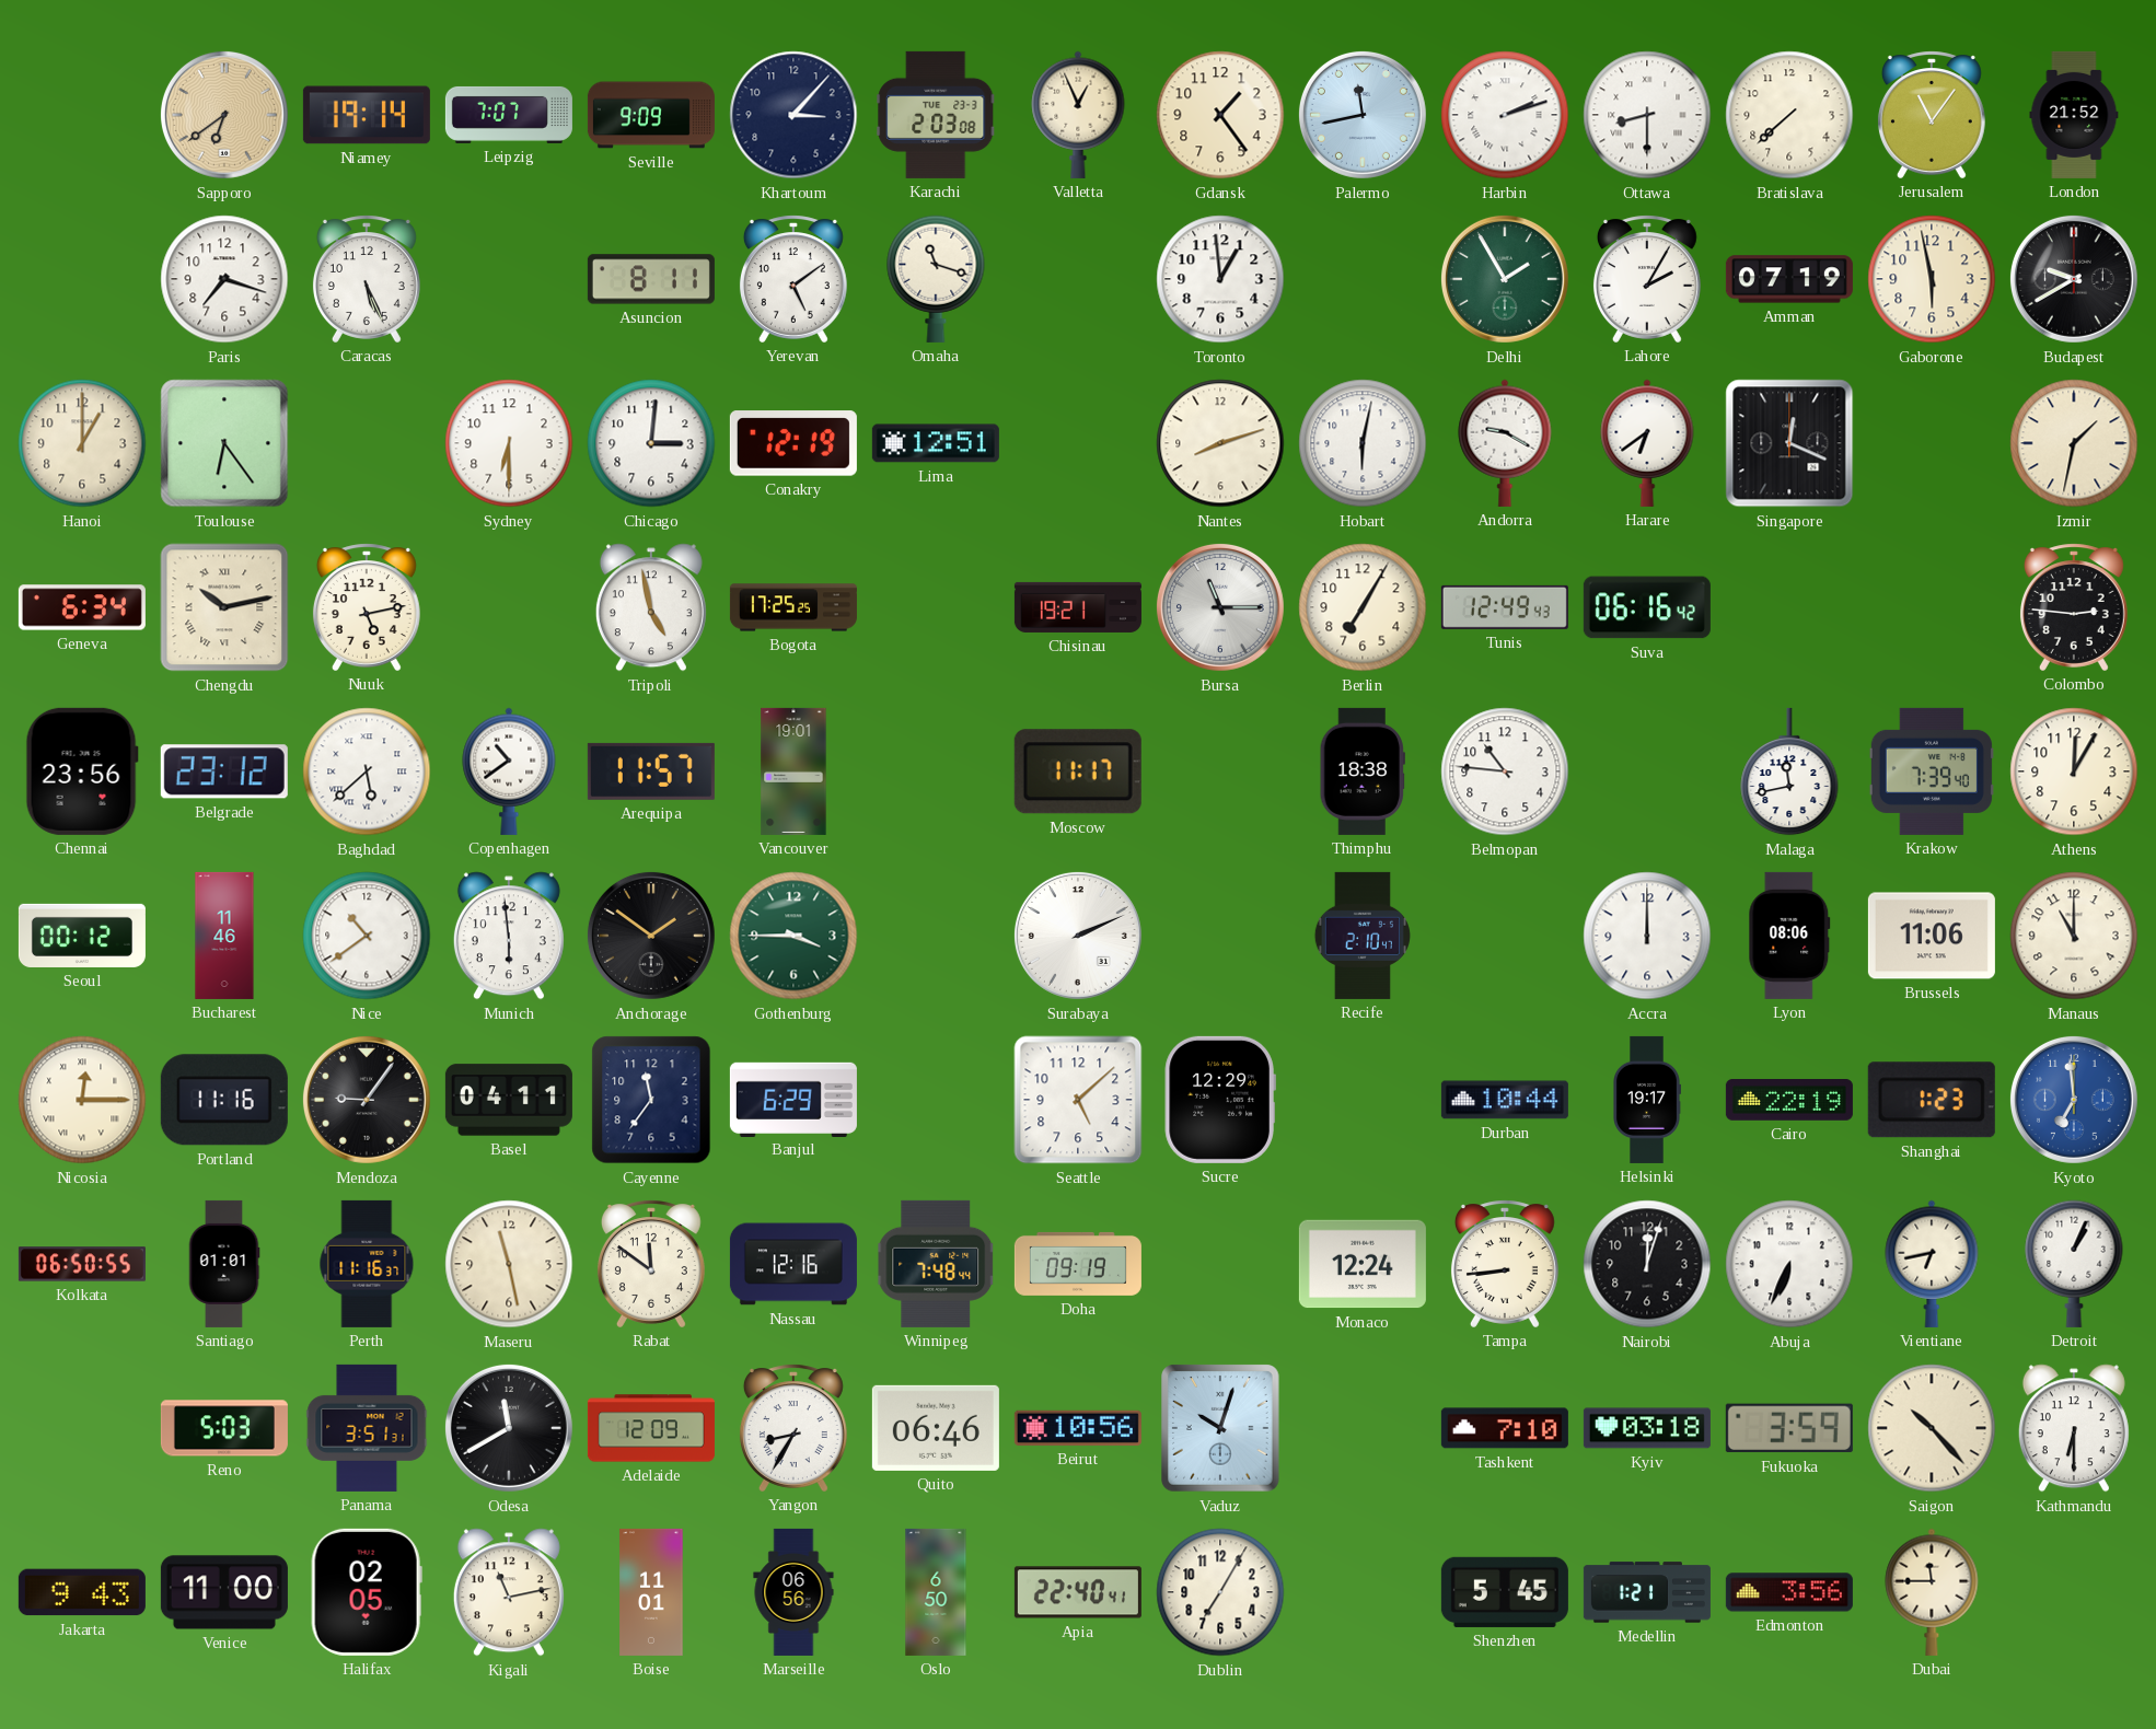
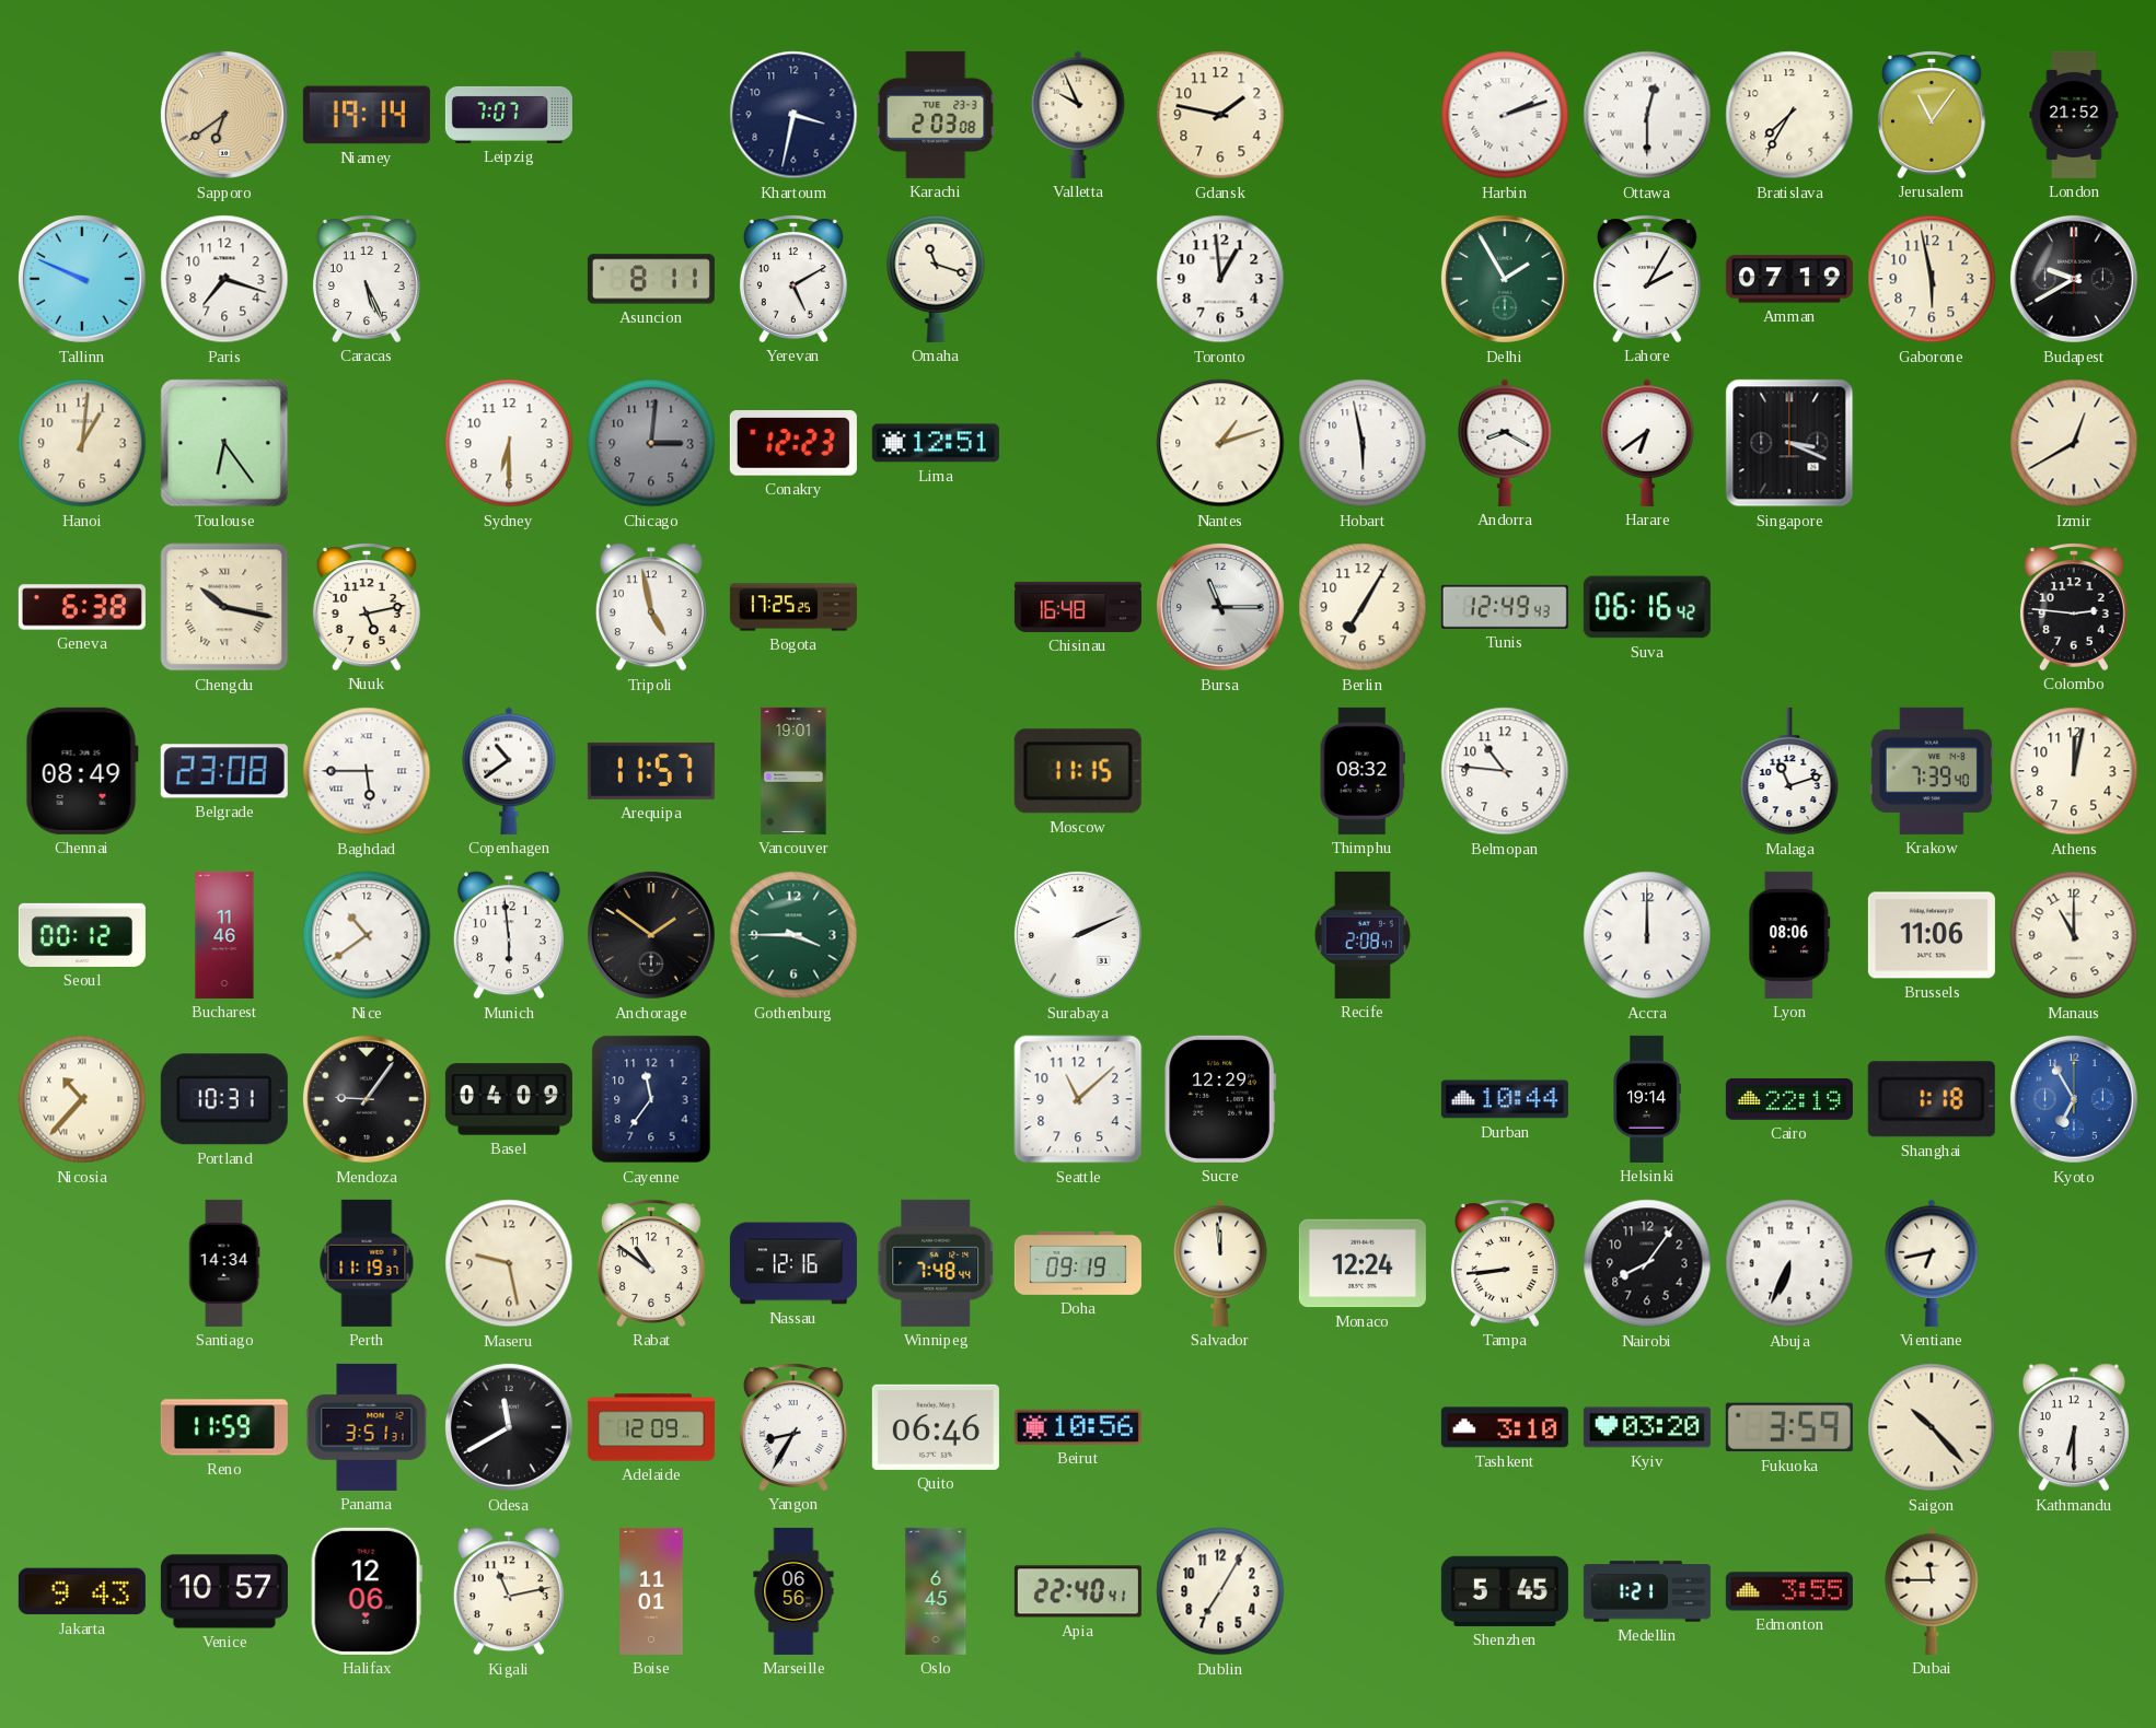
Seville: 9:09 -> none
Khartoum: 3:07 -> 3:32
Valletta: 12:56 -> 9:56
Gdansk: 1:24 -> 1:47
Palermo: 11:43 -> none
Ottawa: 8:30 -> 12:30
Bratislava: 7:38 -> 7:35
Tallinn: none -> 9:49
Yerevan: 5:09 -> 5:10
Hanoi: 1:00 -> 1:01
Chicago dial: white -> grey
Conakry: 12:19 -> 12:23
Nantes: 8:12 -> 1:12
Hobart: 6:02 -> 5:58
Andorra: 9:20 -> 8:20
Singapore: 12:19 -> 3:19
Izmir: 1:32 -> 12:40
Geneva: 6:34 -> 6:38
Chengdu: 10:13 -> 10:17
Chisinau: 19:21 -> 16:48
Chennai: 23:56 -> 08:49
Belgrade: 23:12 -> 23:08
Baghdad: 5:38 -> 5:45
Moscow: 11:17 -> 11:15
Thimphu: 18:38 -> 08:32
Malaga: 11:43 -> 11:12
Athens: 12:05 -> 12:02
Recife: 2:10 -> 2:08
Nicosia: 12:15 -> 10:37
Portland: 11:16 -> 10:31
Basel: 04:11 -> 04:09
Banjul: 6:29 -> none
Seattle: 5:08 -> 11:08
Helsinki: 19:17 -> 19:14
Shanghai: 1:23 -> 1:18
Kyoto: 6:59 -> 6:55
Kolkata: 06:50 -> none
Santiago: 01:01 -> 14:34
Perth: 11:16 -> 11:19
Maseru: 11:28 -> 9:28
Rabat: 11:51 -> 10:51
Salvador: none -> 11:59
Nairobi: 12:03 -> 8:06
Detroit: 1:04 -> none
Reno: 5:03 -> 11:59
Vaduz: 10:03 -> none
Tashkent: 7:10 -> 3:10
Kyiv: 03:18 -> 03:20
Venice: 11:00 -> 10:57
Halifax: 02:05 -> 12:06
Oslo: 6:50 -> 6:45
Edmonton: 3:56 -> 3:55
